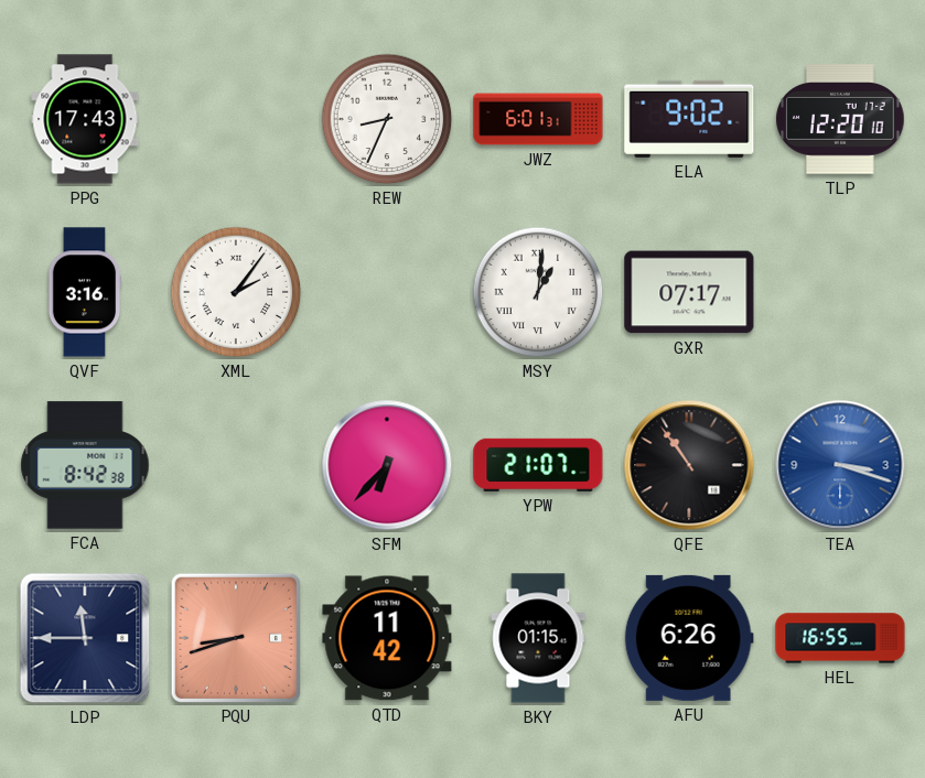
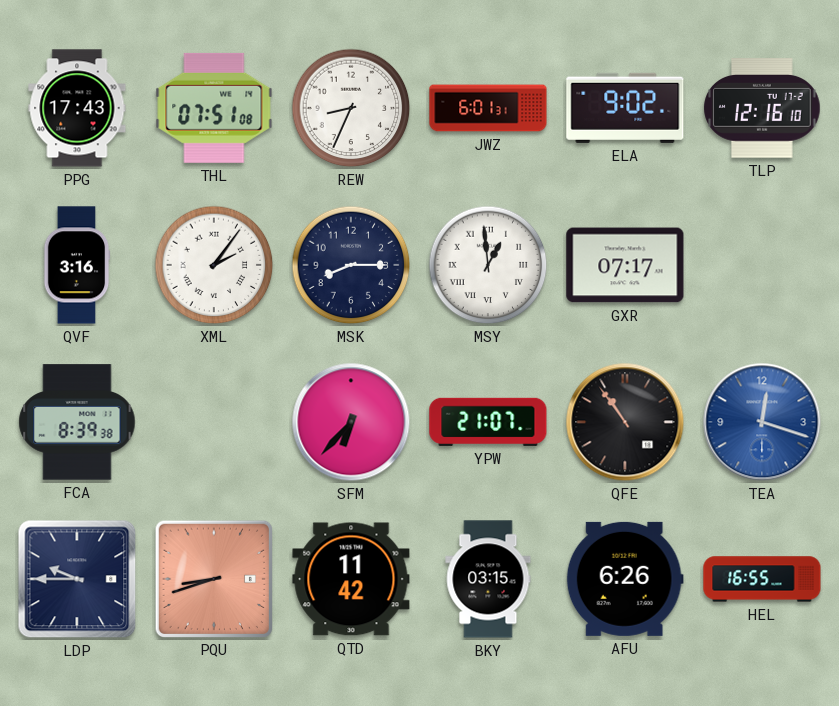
THL: none -> 07:51
TLP: 12:20 -> 12:16
MSK: none -> 8:15
MSY: 1:01 -> 12:59
FCA: 8:42 -> 8:39
TEA: 3:18 -> 12:18
LDP: 11:45 -> 9:45
BKY: 01:15 -> 03:15
